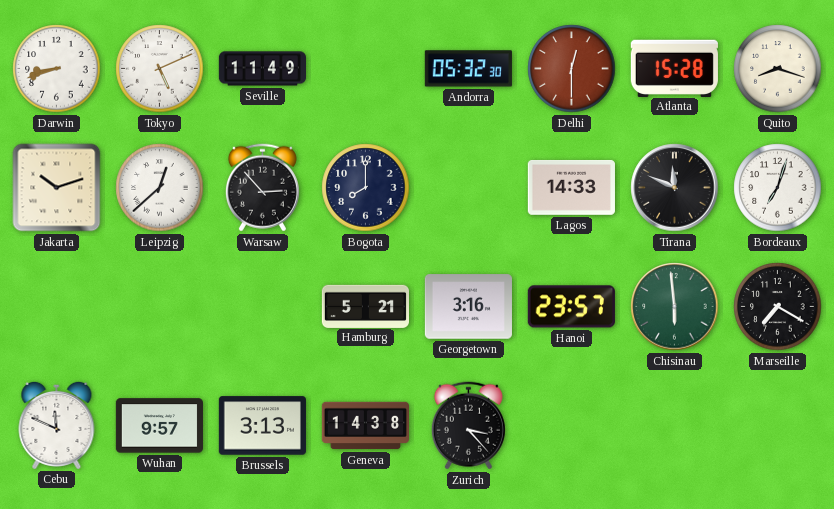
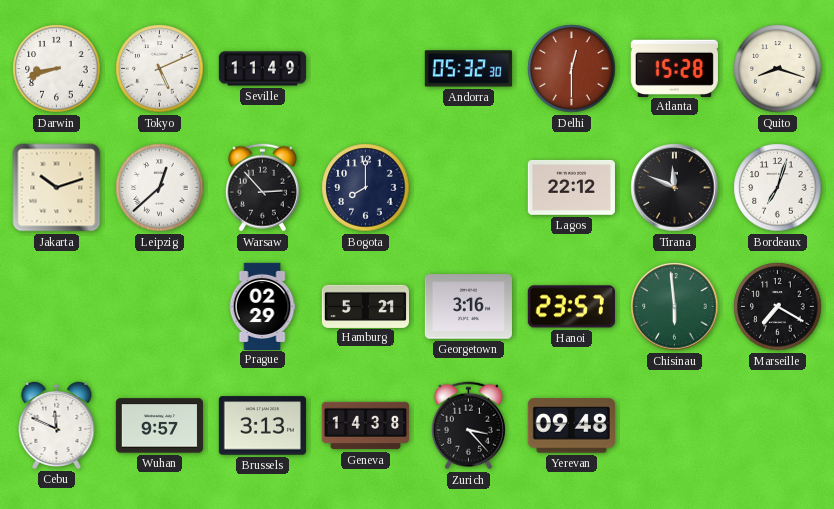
Lagos: 14:33 -> 22:12
Prague: none -> 02:29
Yerevan: none -> 09:48
